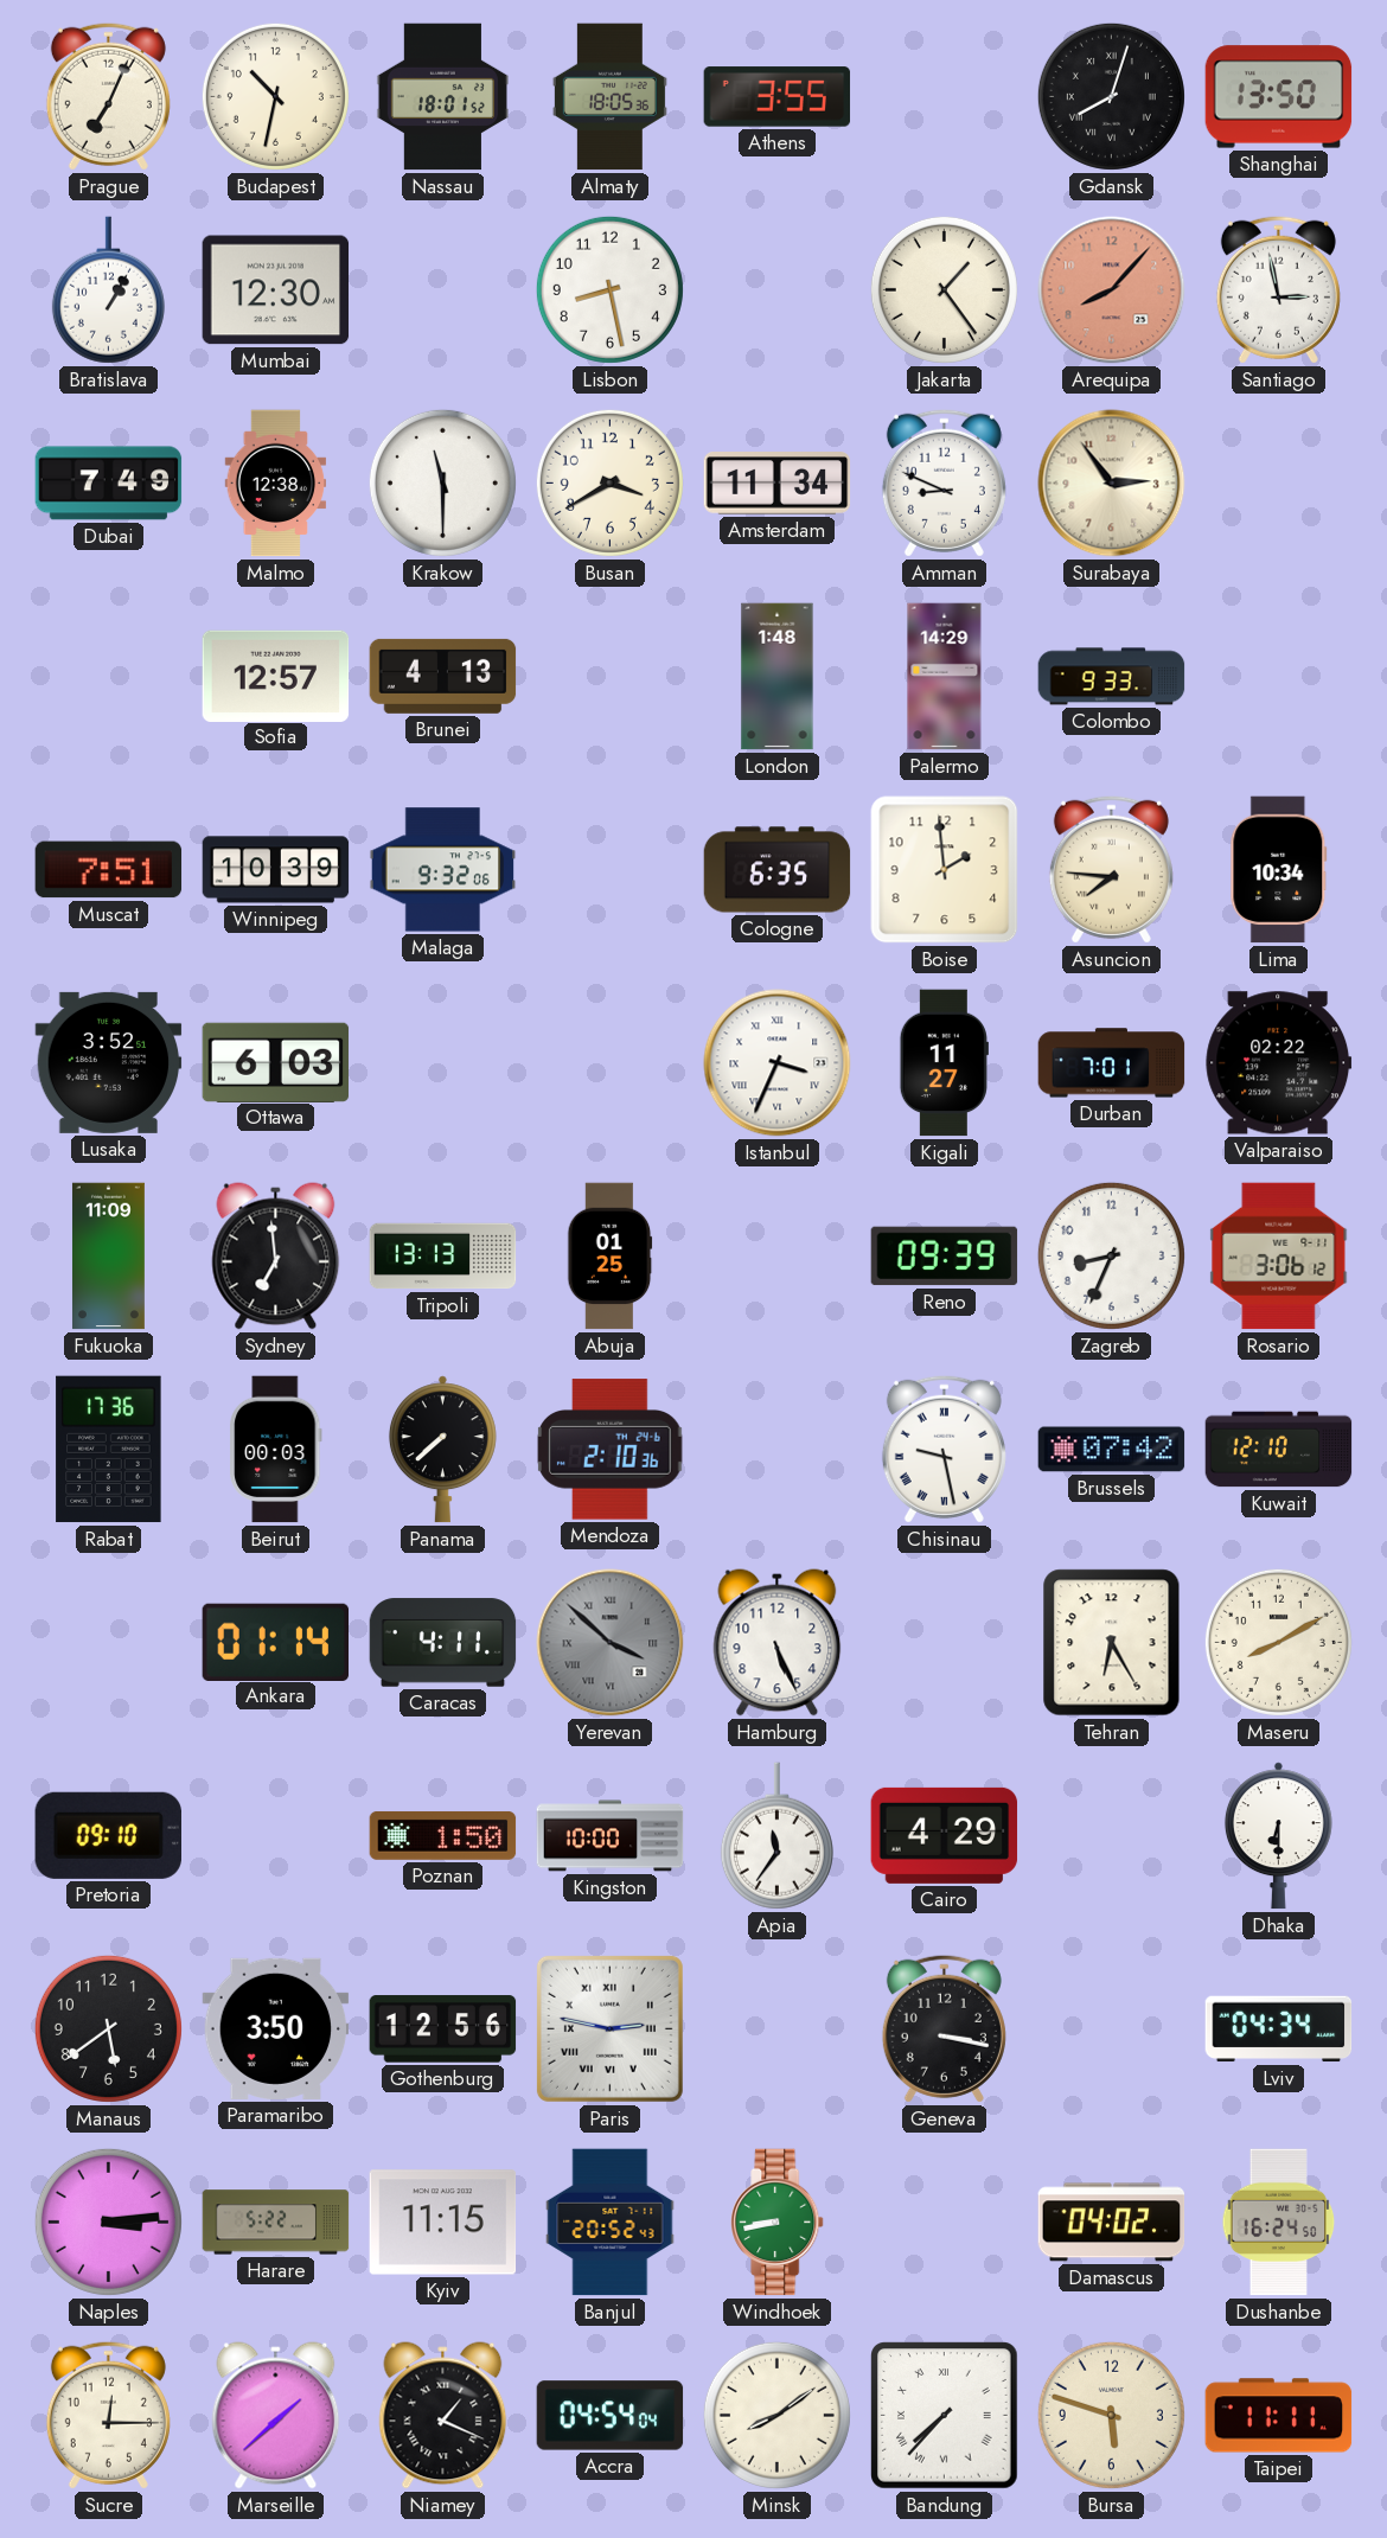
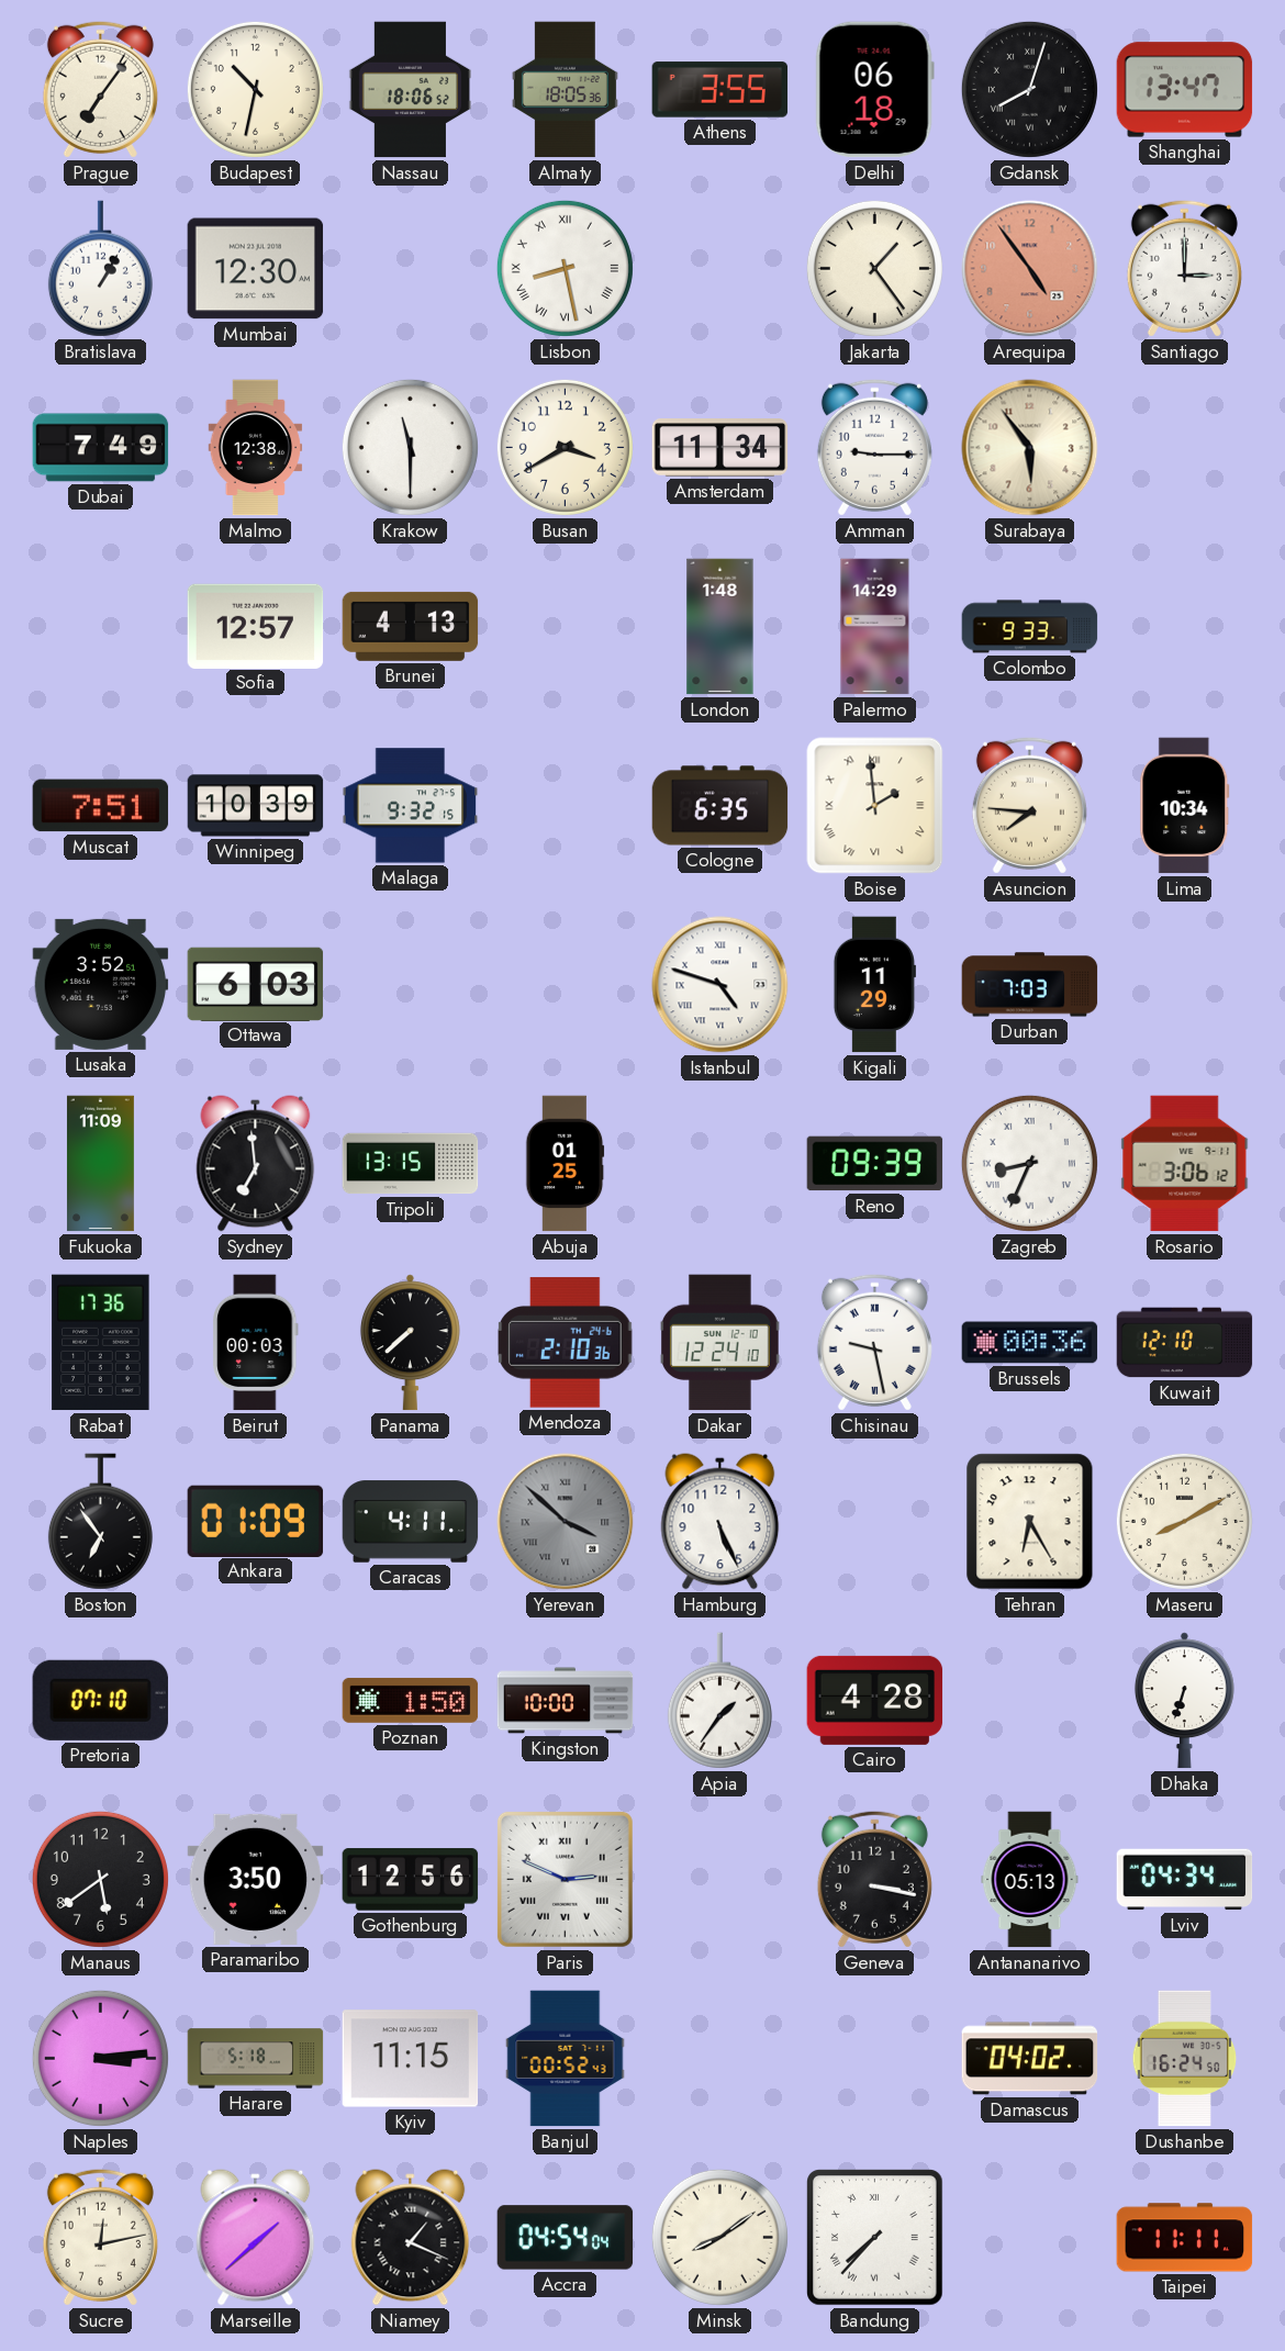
Prague: 7:04 -> 7:06
Nassau: 18:01 -> 18:06
Delhi: none -> 06:18
Shanghai: 13:50 -> 13:47
Lisbon numerals: Arabic -> Roman
Arequipa: 8:07 -> 4:54
Santiago: 2:58 -> 3:00
Amman: 8:49 -> 9:15
Surabaya: 2:54 -> 5:54
Malaga: 9:32:06 -> 9:32:15
Boise numerals: Arabic -> Roman
Istanbul: 3:34 -> 4:48
Kigali: 11:27 -> 11:29
Durban: 7:01 -> 7:03
Valparaiso: 02:22 -> none
Tripoli: 13:13 -> 13:15
Zagreb numerals: Arabic -> Roman
Dakar: none -> 12:24
Brussels: 07:42 -> 00:36
Boston: none -> 6:54
Ankara: 01:14 -> 01:09
Pretoria: 09:10 -> 07:10
Apia: 11:36 -> 1:36
Cairo: 4:29 -> 4:28
Dhaka: 6:30 -> 6:33
Paris: 2:47 -> 2:49
Antananarivo: none -> 05:13
Harare: 5:22 -> 5:18
Banjul: 20:52 -> 00:52
Windhoek: 8:43 -> none
Sucre: 12:15 -> 12:13
Bursa: 5:48 -> none
